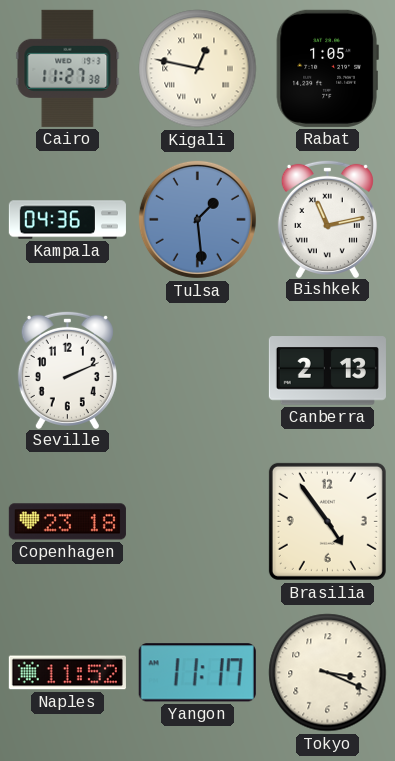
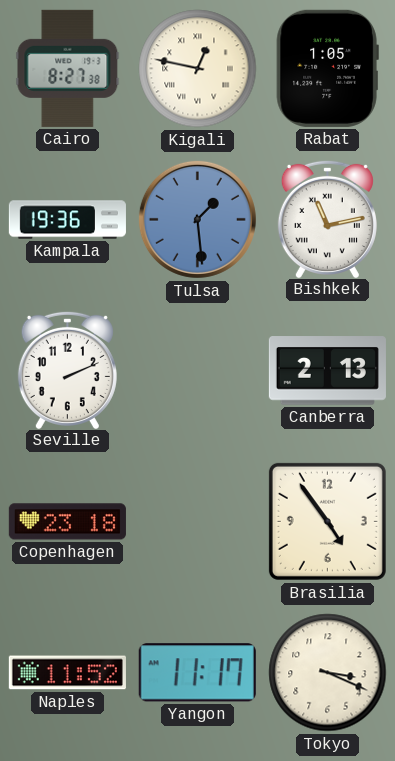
Cairo: 11:27 -> 8:27
Kampala: 04:36 -> 19:36
